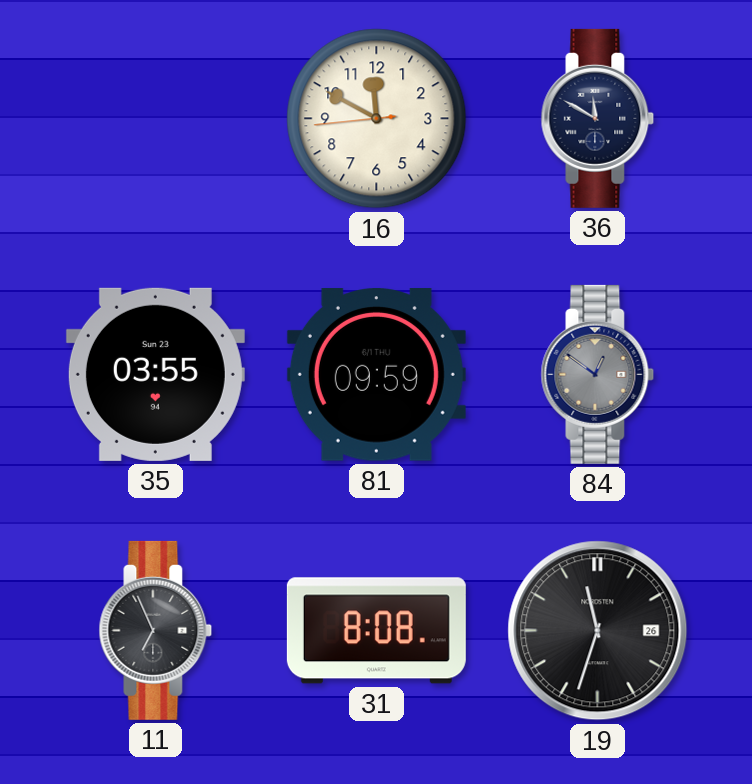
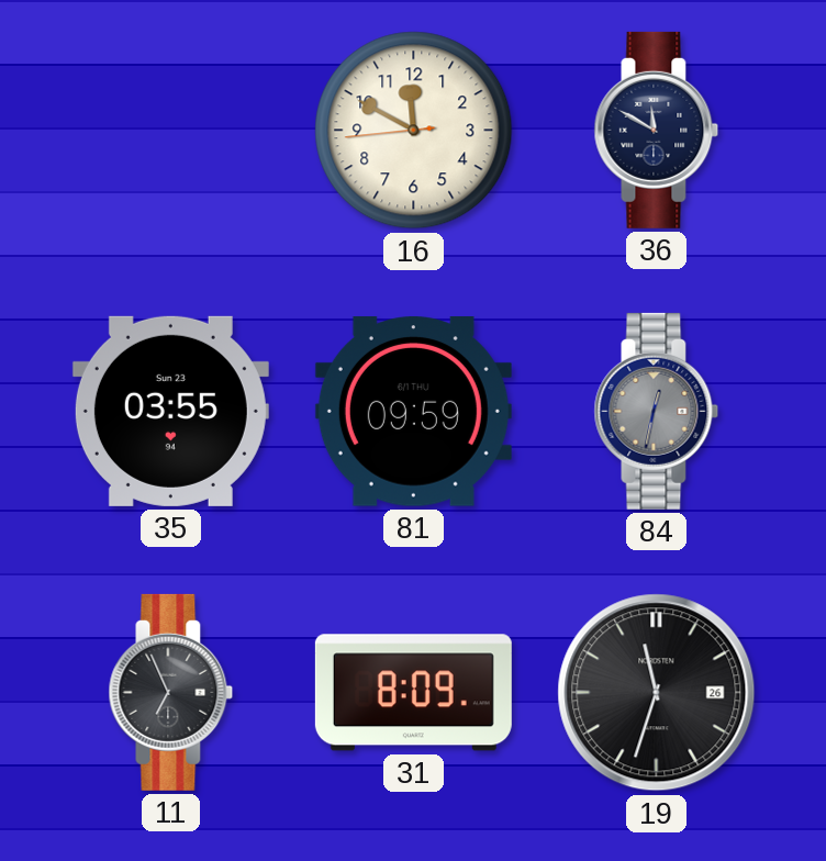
84: 12:51 -> 12:32
31: 8:08 -> 8:09
